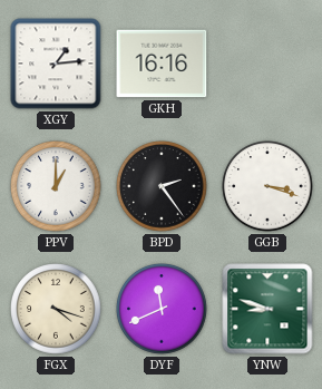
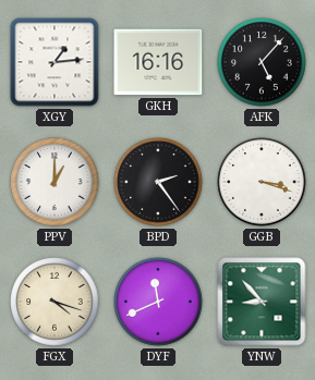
AFK: none -> 5:07
YNW: 8:48 -> 8:53
